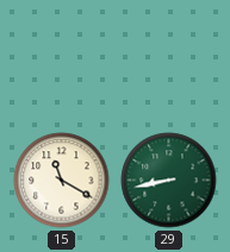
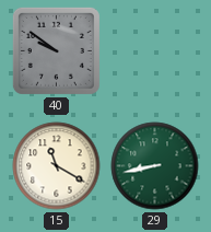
40: none -> 9:51
